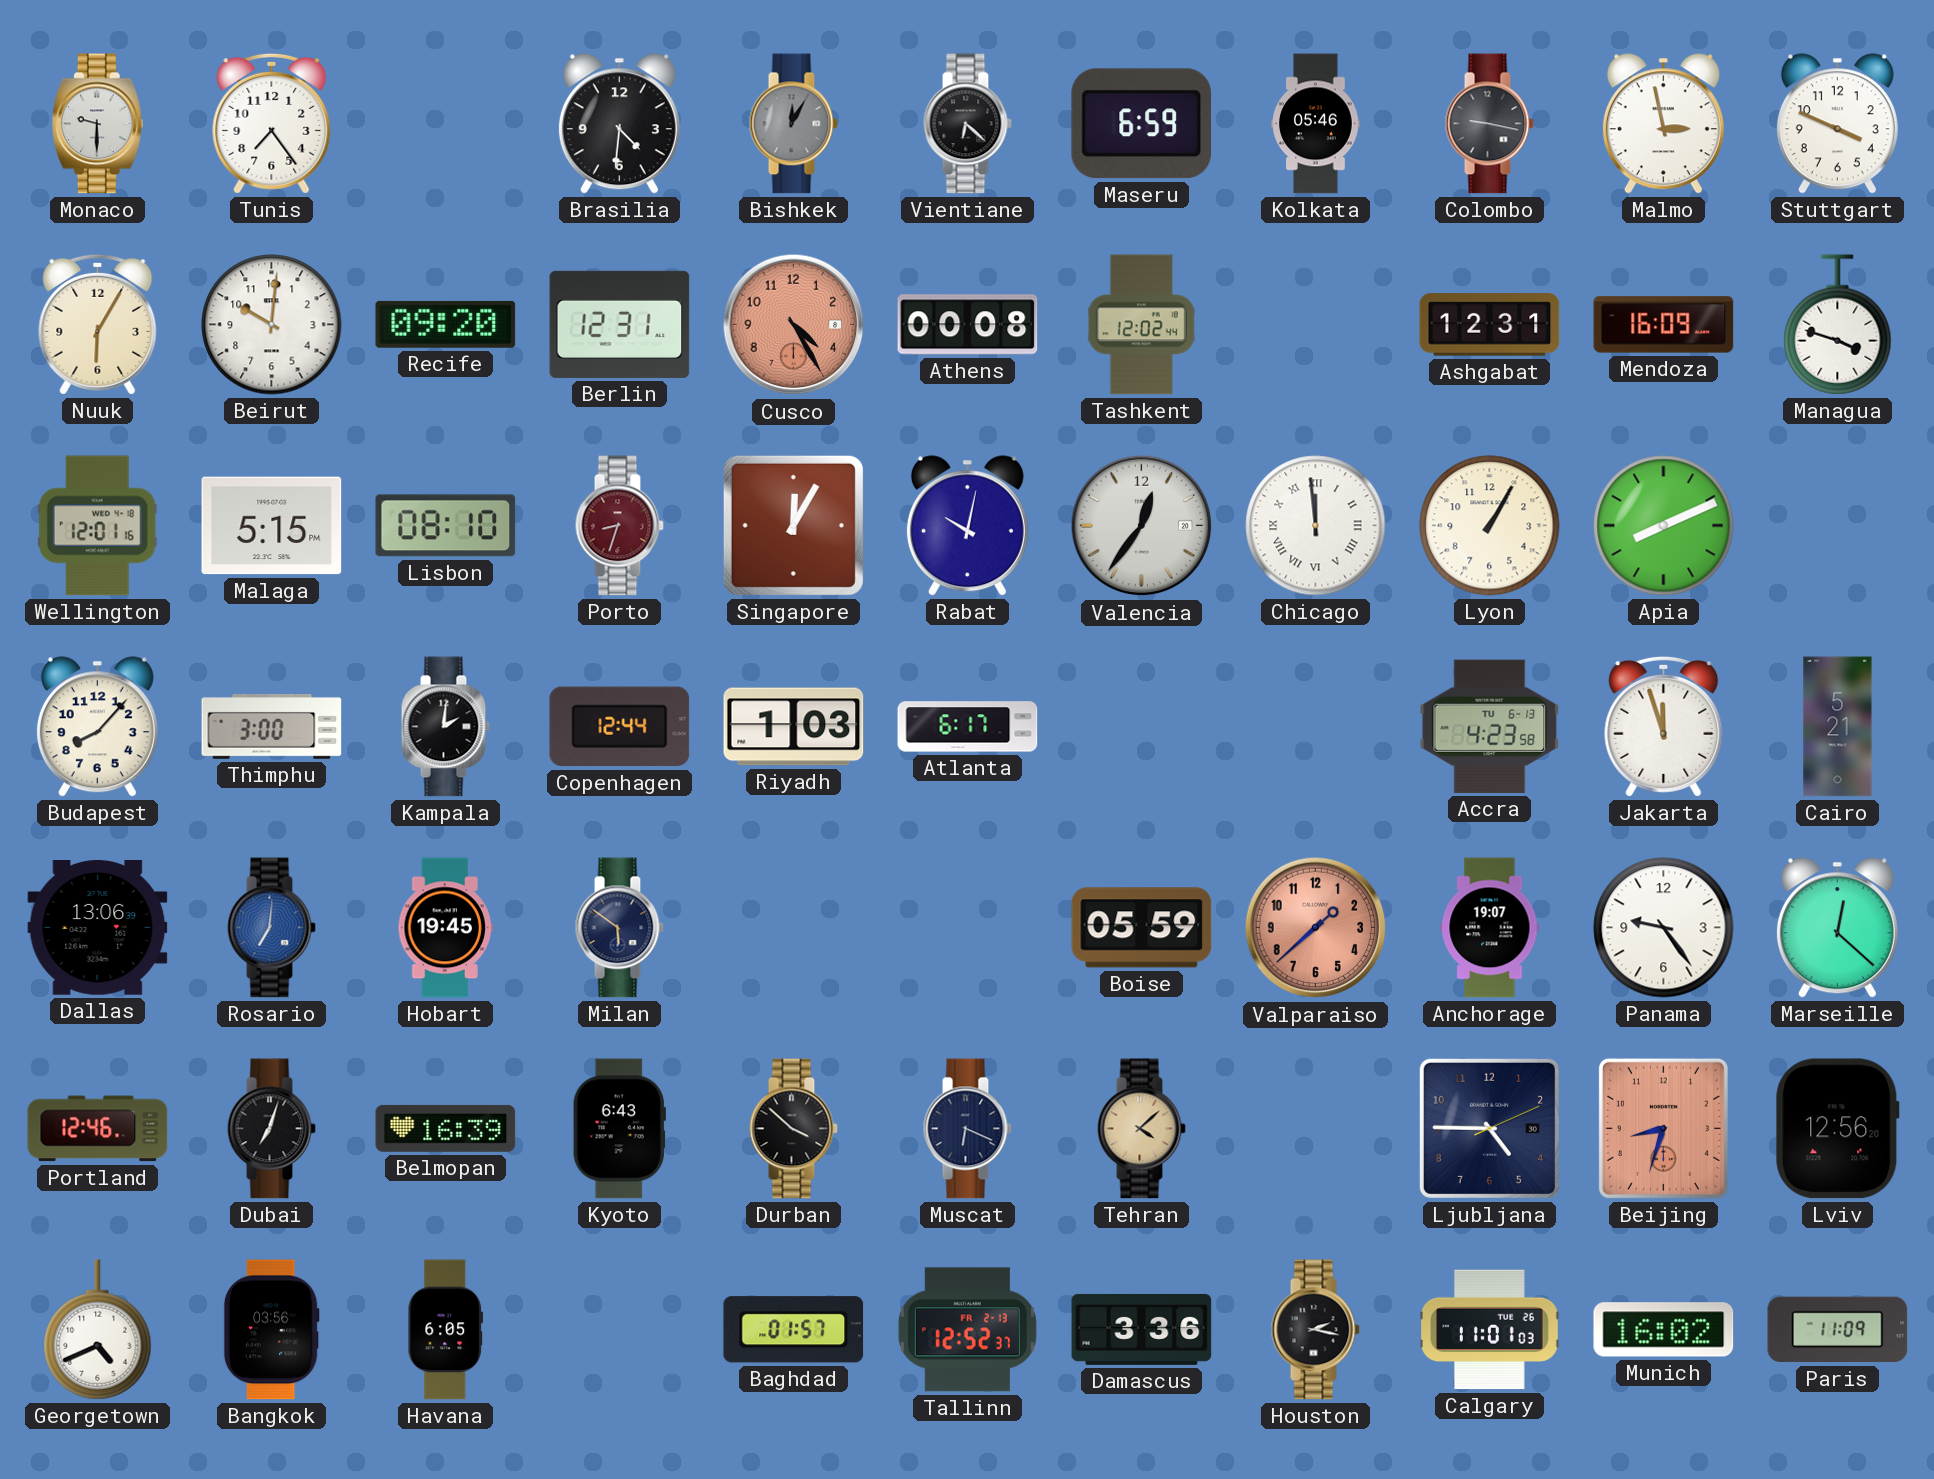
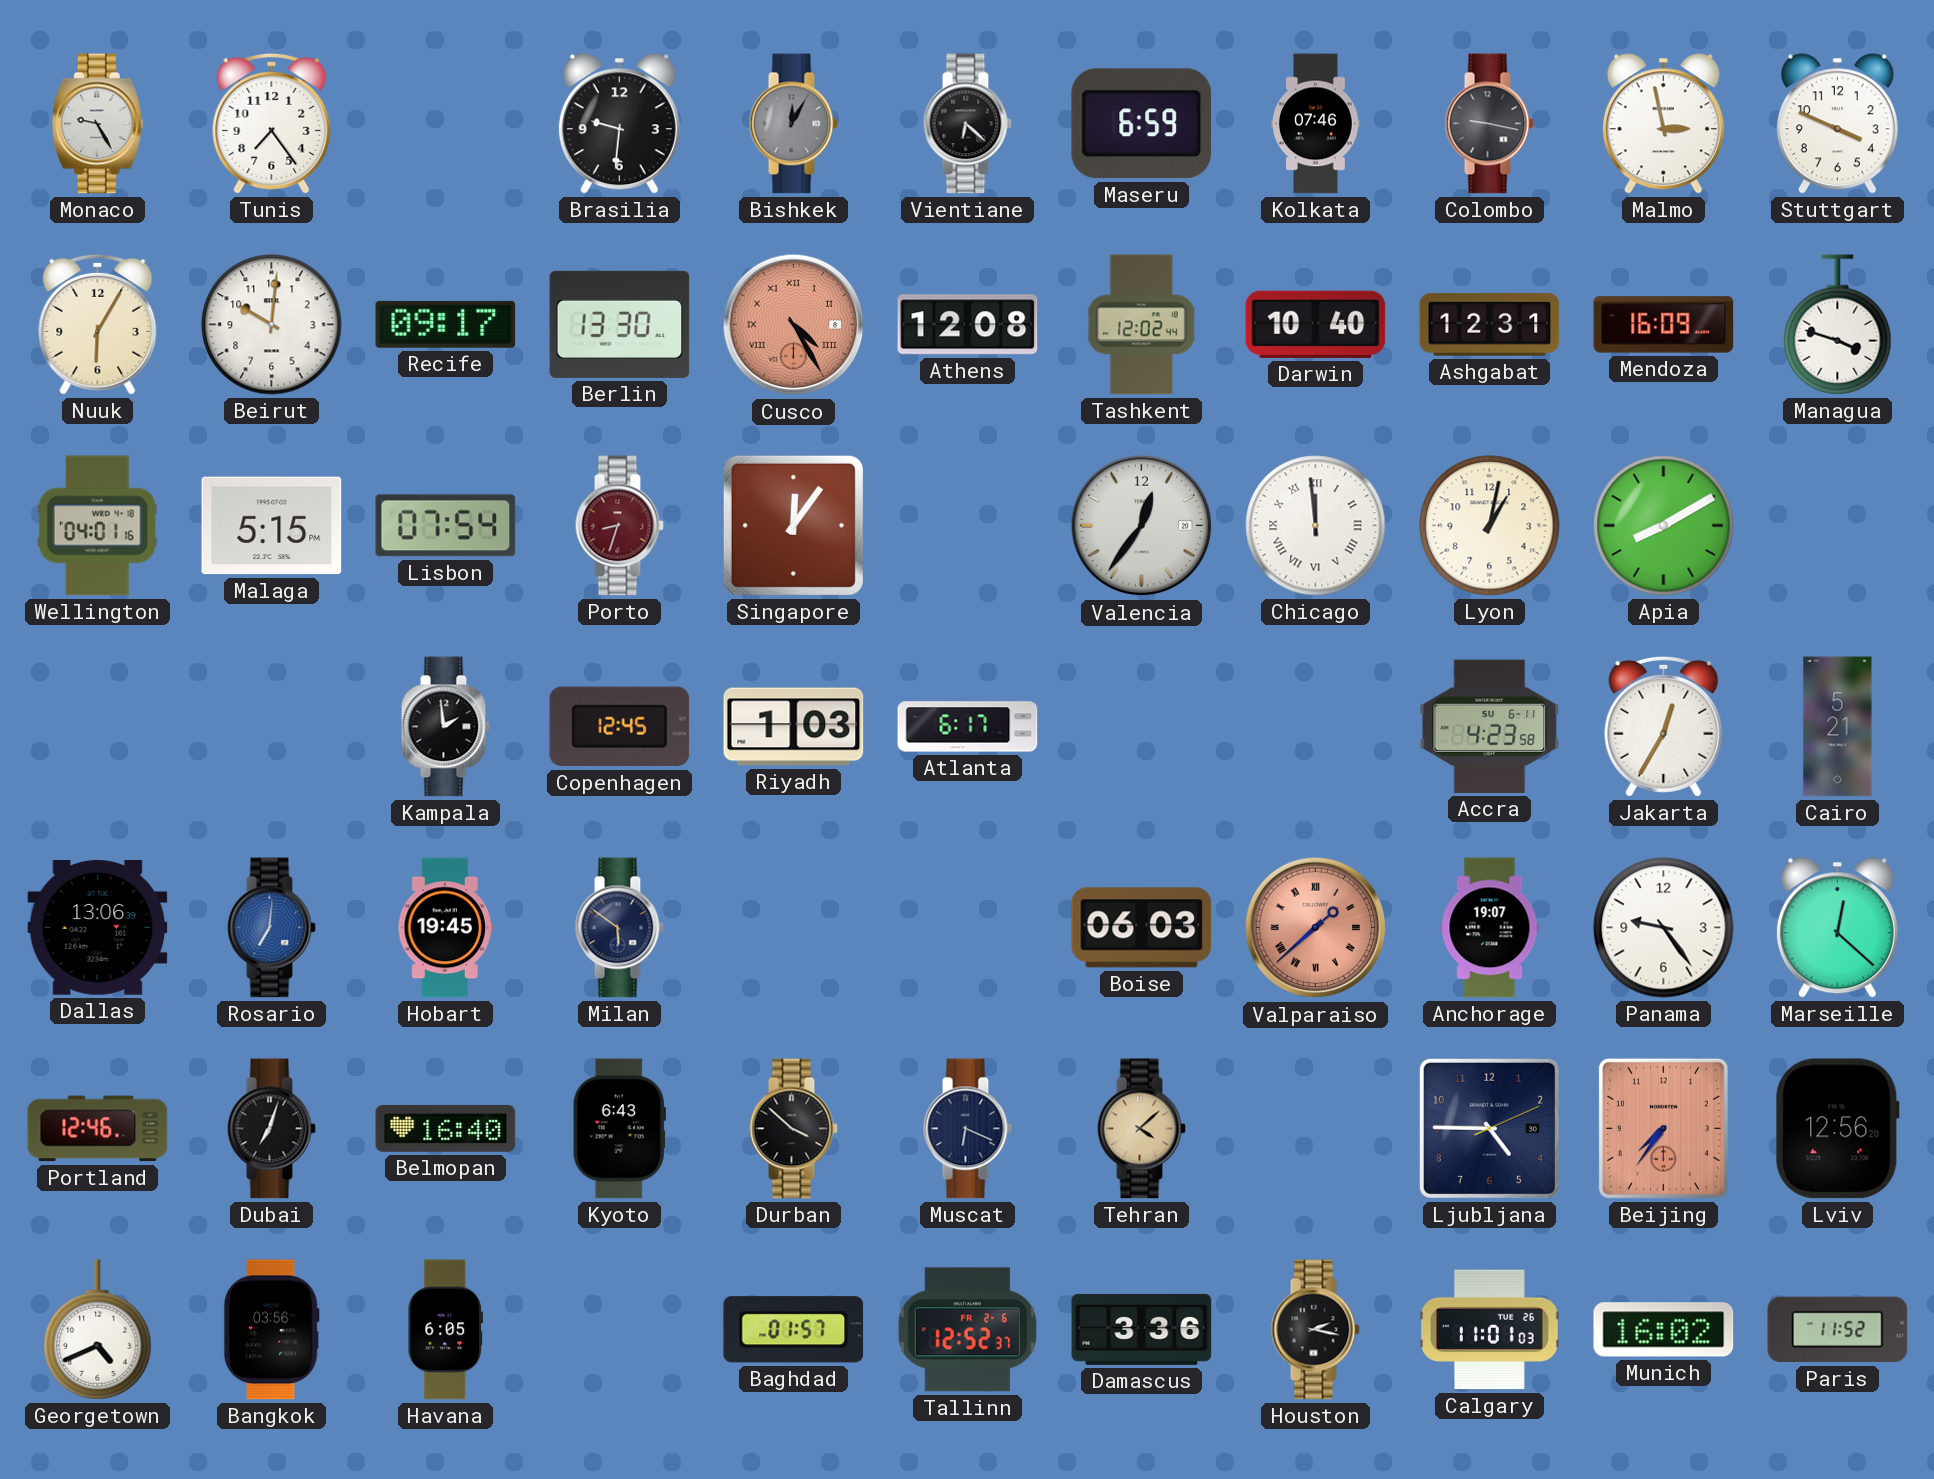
Monaco: 9:30 -> 9:25
Brasilia: 4:31 -> 9:31
Kolkata: 05:46 -> 07:46
Recife: 09:20 -> 09:17
Berlin: 12:31 -> 13:30
Cusco numerals: Arabic -> Roman
Athens: 00:08 -> 12:08
Darwin: none -> 10:40
Wellington: 12:01 -> 04:01
Lisbon: 08:10 -> 07:54
Singapore: 12:05 -> 12:06
Rabat: 10:02 -> none
Lyon: 1:05 -> 1:02
Apia: 8:11 -> 8:10
Budapest: 8:07 -> none
Thimphu: 3:00 -> none
Kampala: 2:01 -> 1:59
Copenhagen: 12:44 -> 12:45
Accra date: TU 6-13 -> SU 6-11
Jakarta: 11:57 -> 12:35
Boise: 05:59 -> 06:03
Valparaiso numerals: Arabic -> Roman
Belmopan: 16:39 -> 16:40
Beijing: 8:33 -> 7:36
Tallinn date: FR 2-13 -> FR 2-6
Paris: 11:09 -> 11:52
